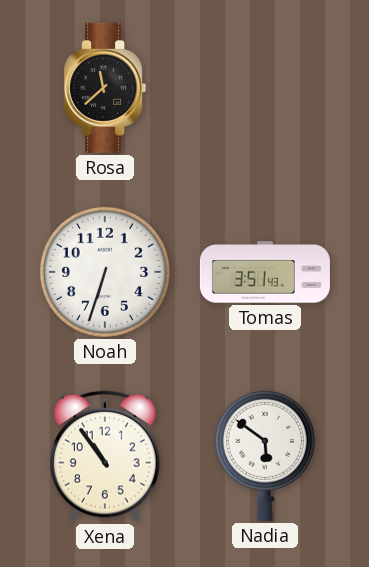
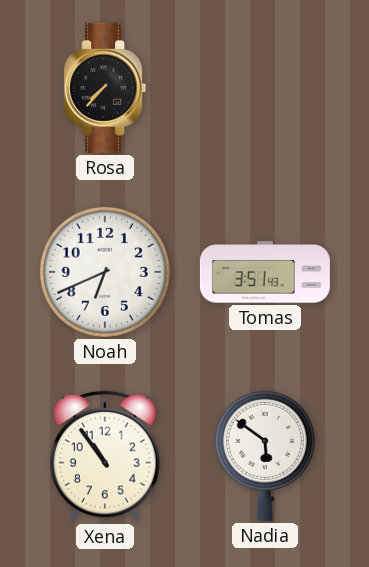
Rosa: 11:38 -> 7:37
Noah: 6:33 -> 6:41
